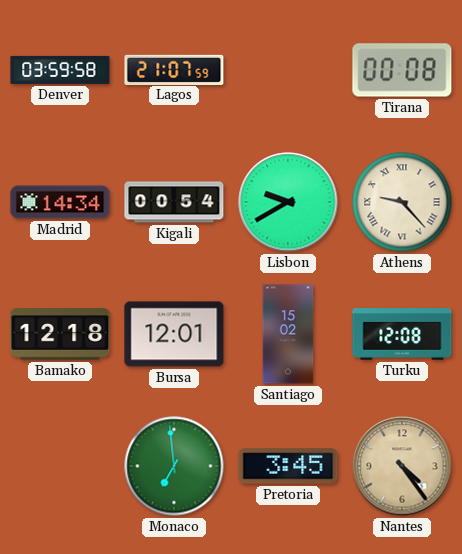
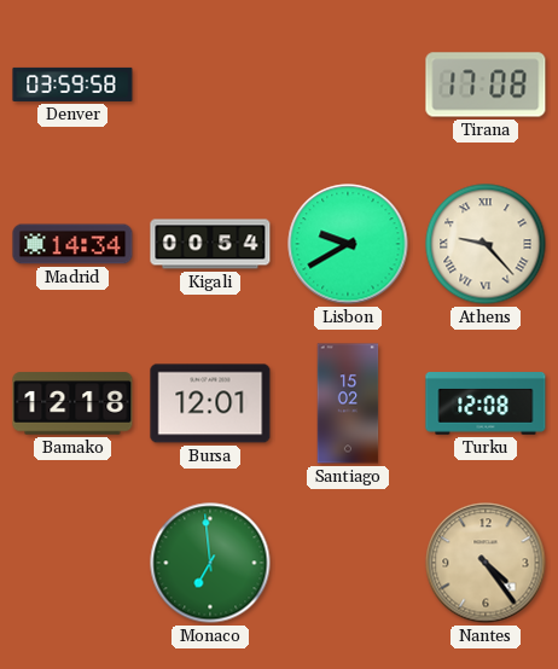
Lagos: 21:07 -> none
Tirana: 00:08 -> 17:08
Pretoria: 3:45 -> none
